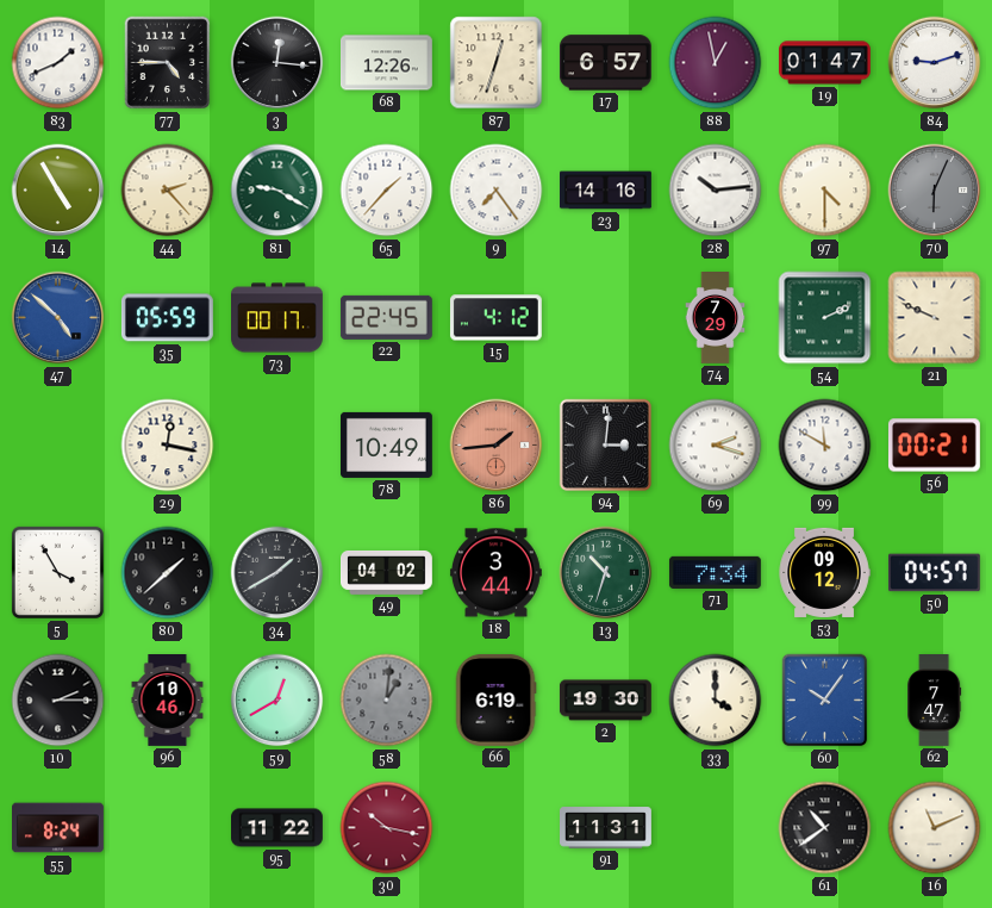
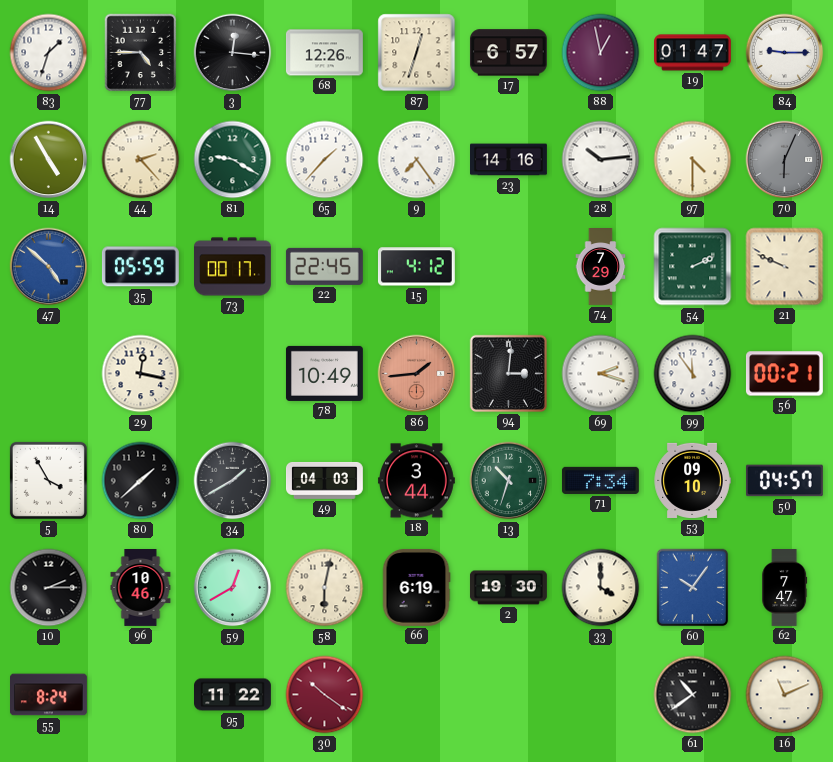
83: 1:41 -> 1:33
84: 9:12 -> 9:15
99: 11:50 -> 11:54
49: 04:02 -> 04:03
53: 09:12 -> 09:10
58: 1:01 -> 6:02
58 dial: grey -> cream
30: 10:17 -> 10:21
91: 11:31 -> none
